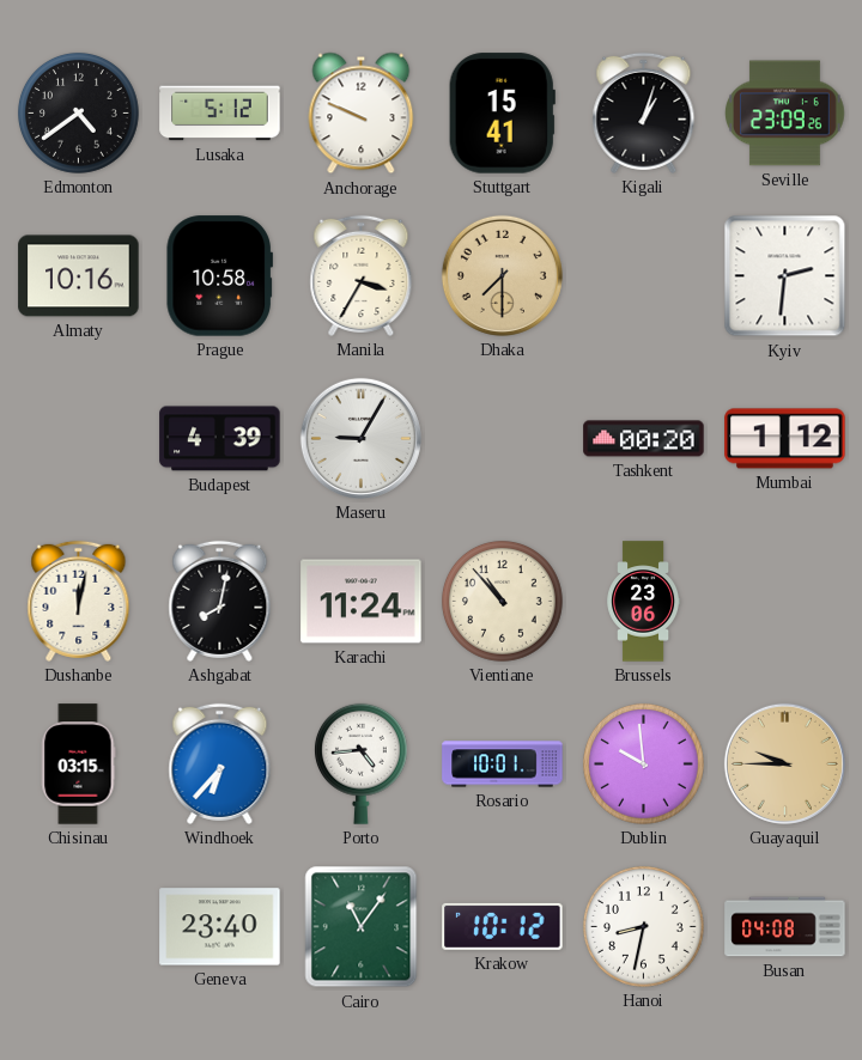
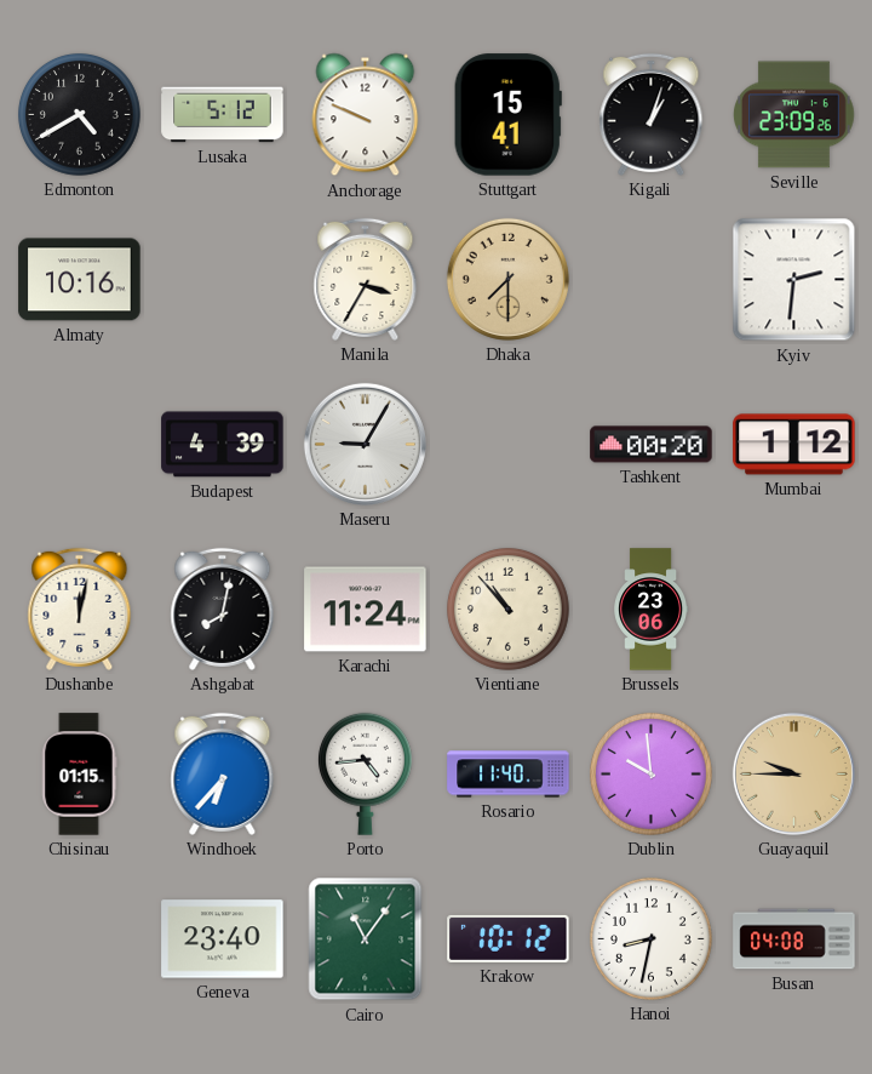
Edmonton: 4:39 -> 4:40
Prague: 10:58 -> none
Chisinau: 03:15 -> 01:15
Rosario: 10:01 -> 11:40
